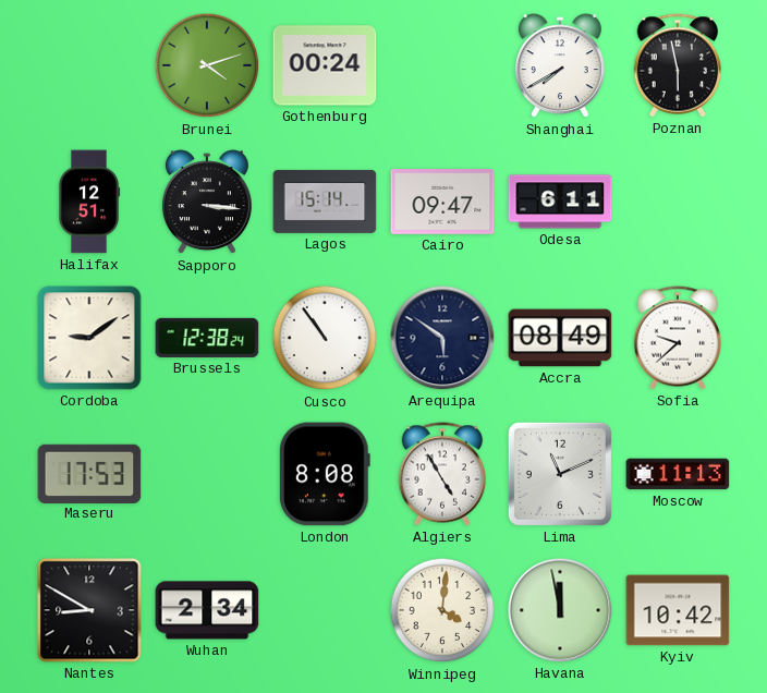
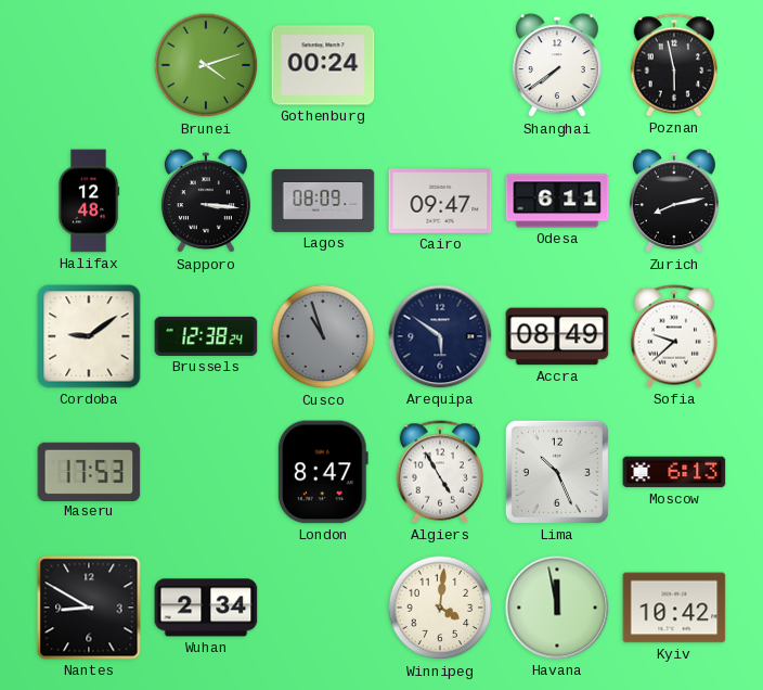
Shanghai: 7:40 -> 7:39
Halifax: 12:51 -> 12:48
Lagos: 15:14 -> 08:09
Zurich: none -> 8:13
Cusco: 10:54 -> 10:57
Cusco dial: white -> grey
London: 8:08 -> 8:47
Lima: 11:11 -> 10:26
Moscow: 11:13 -> 6:13
